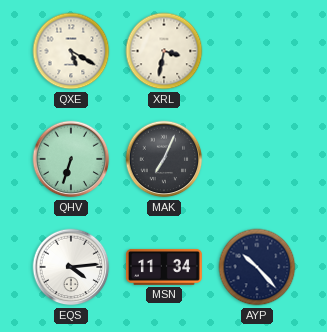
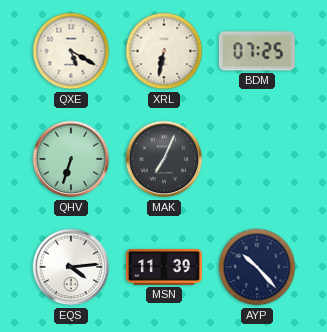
XRL: 3:32 -> 6:32
BDM: none -> 07:25
MSN: 11:34 -> 11:39
